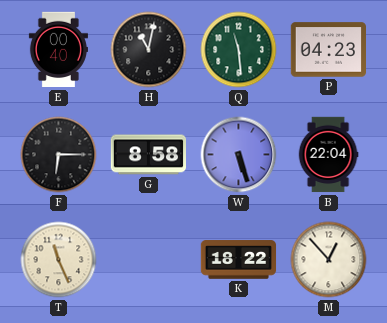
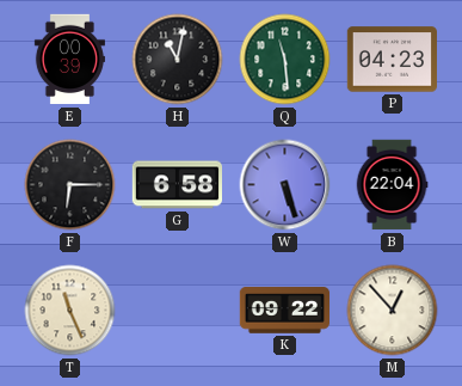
E: 00:40 -> 00:39
G: 8:58 -> 6:58
K: 18:22 -> 09:22
